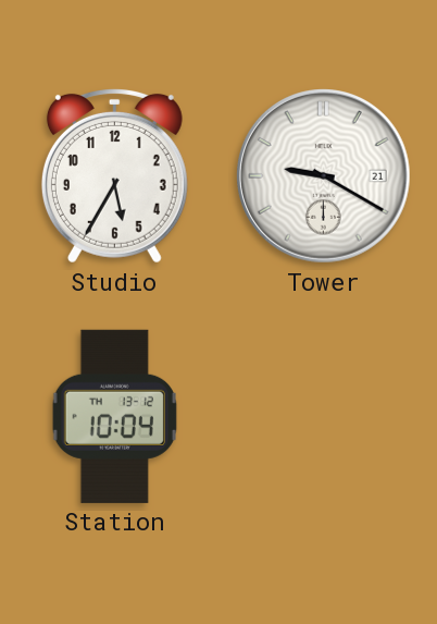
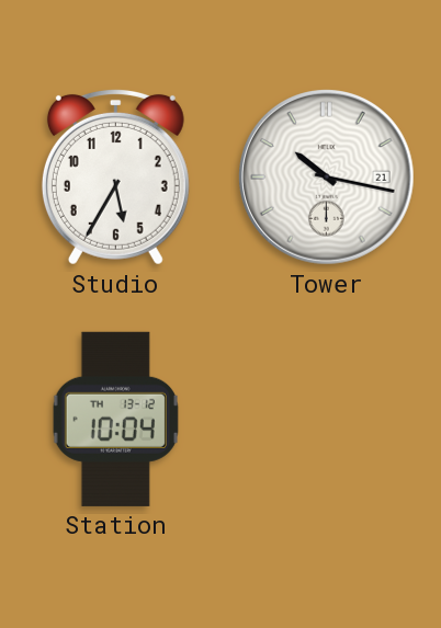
Tower: 9:20 -> 10:17
